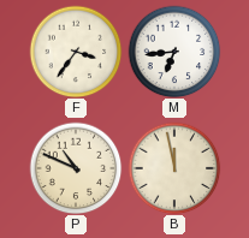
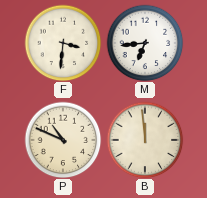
F: 3:36 -> 3:31
B: 11:58 -> 11:59
